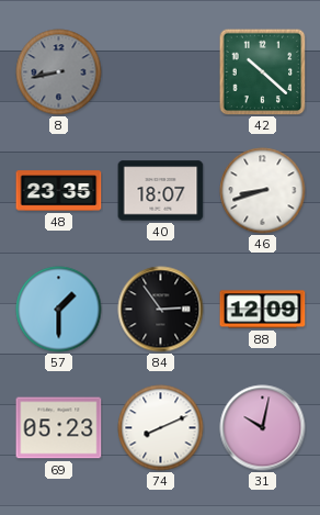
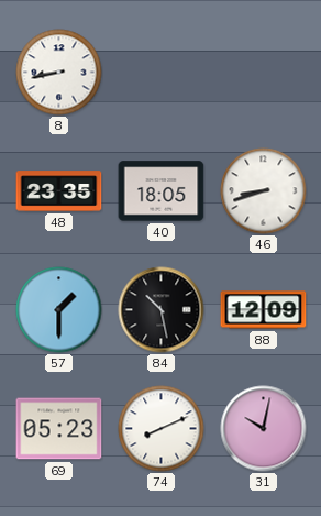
8 dial: grey -> white
42: 10:22 -> none
40: 18:07 -> 18:05
84: 2:54 -> 10:28
